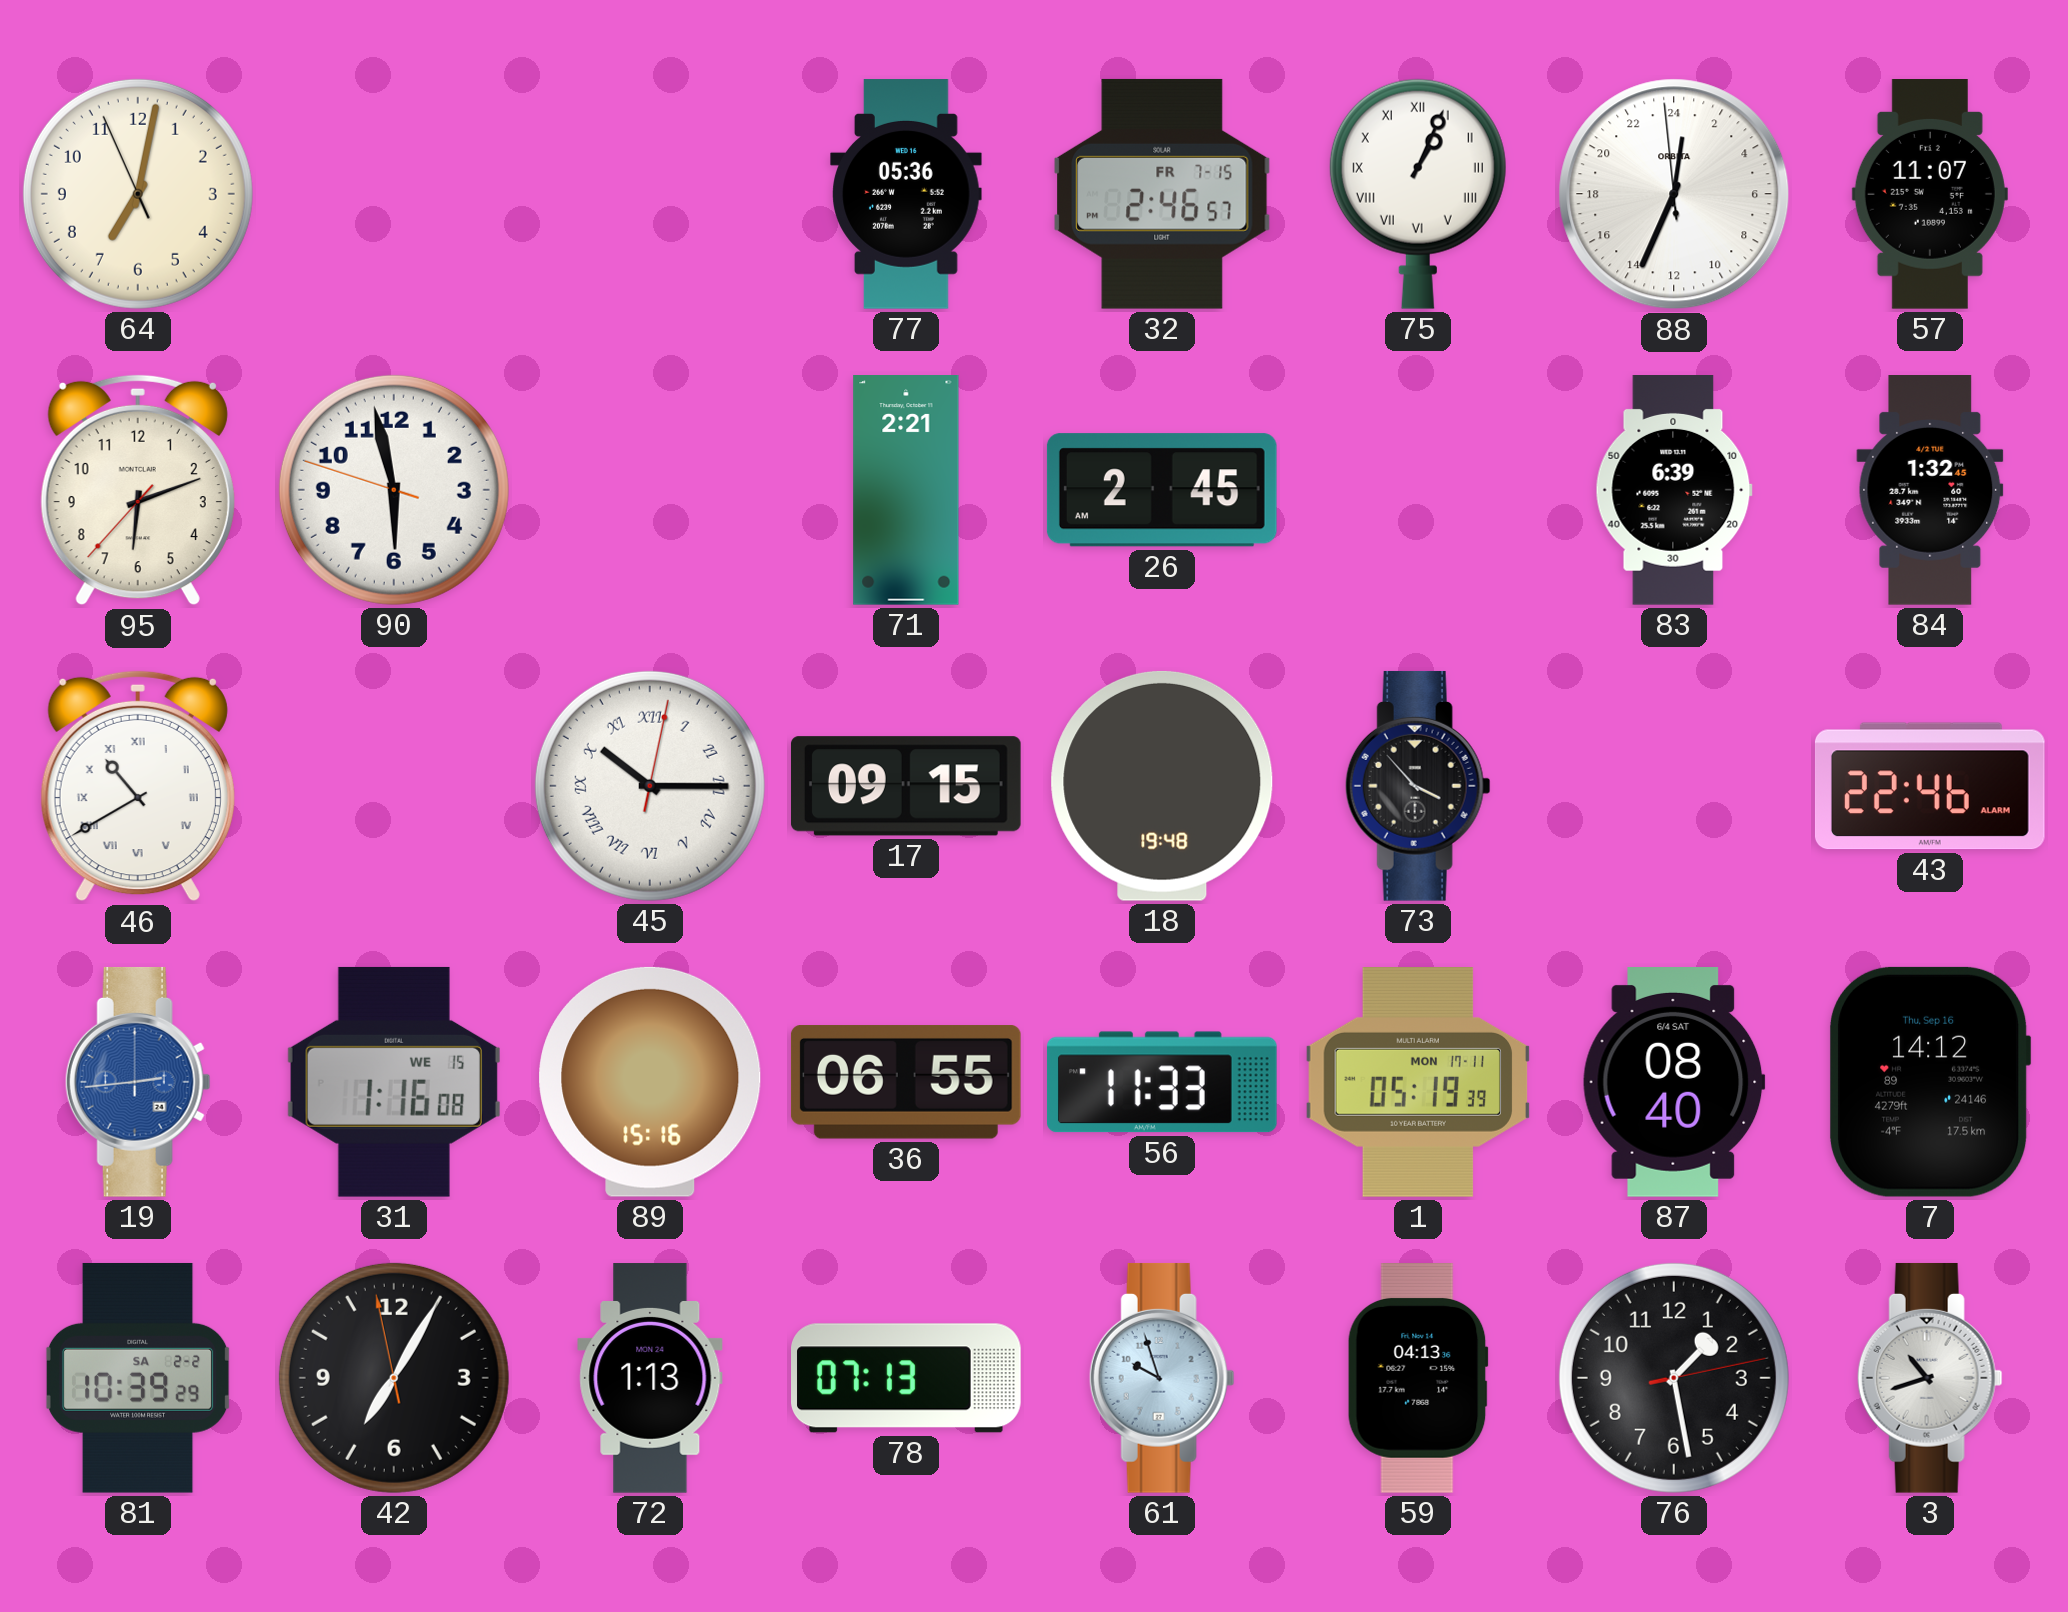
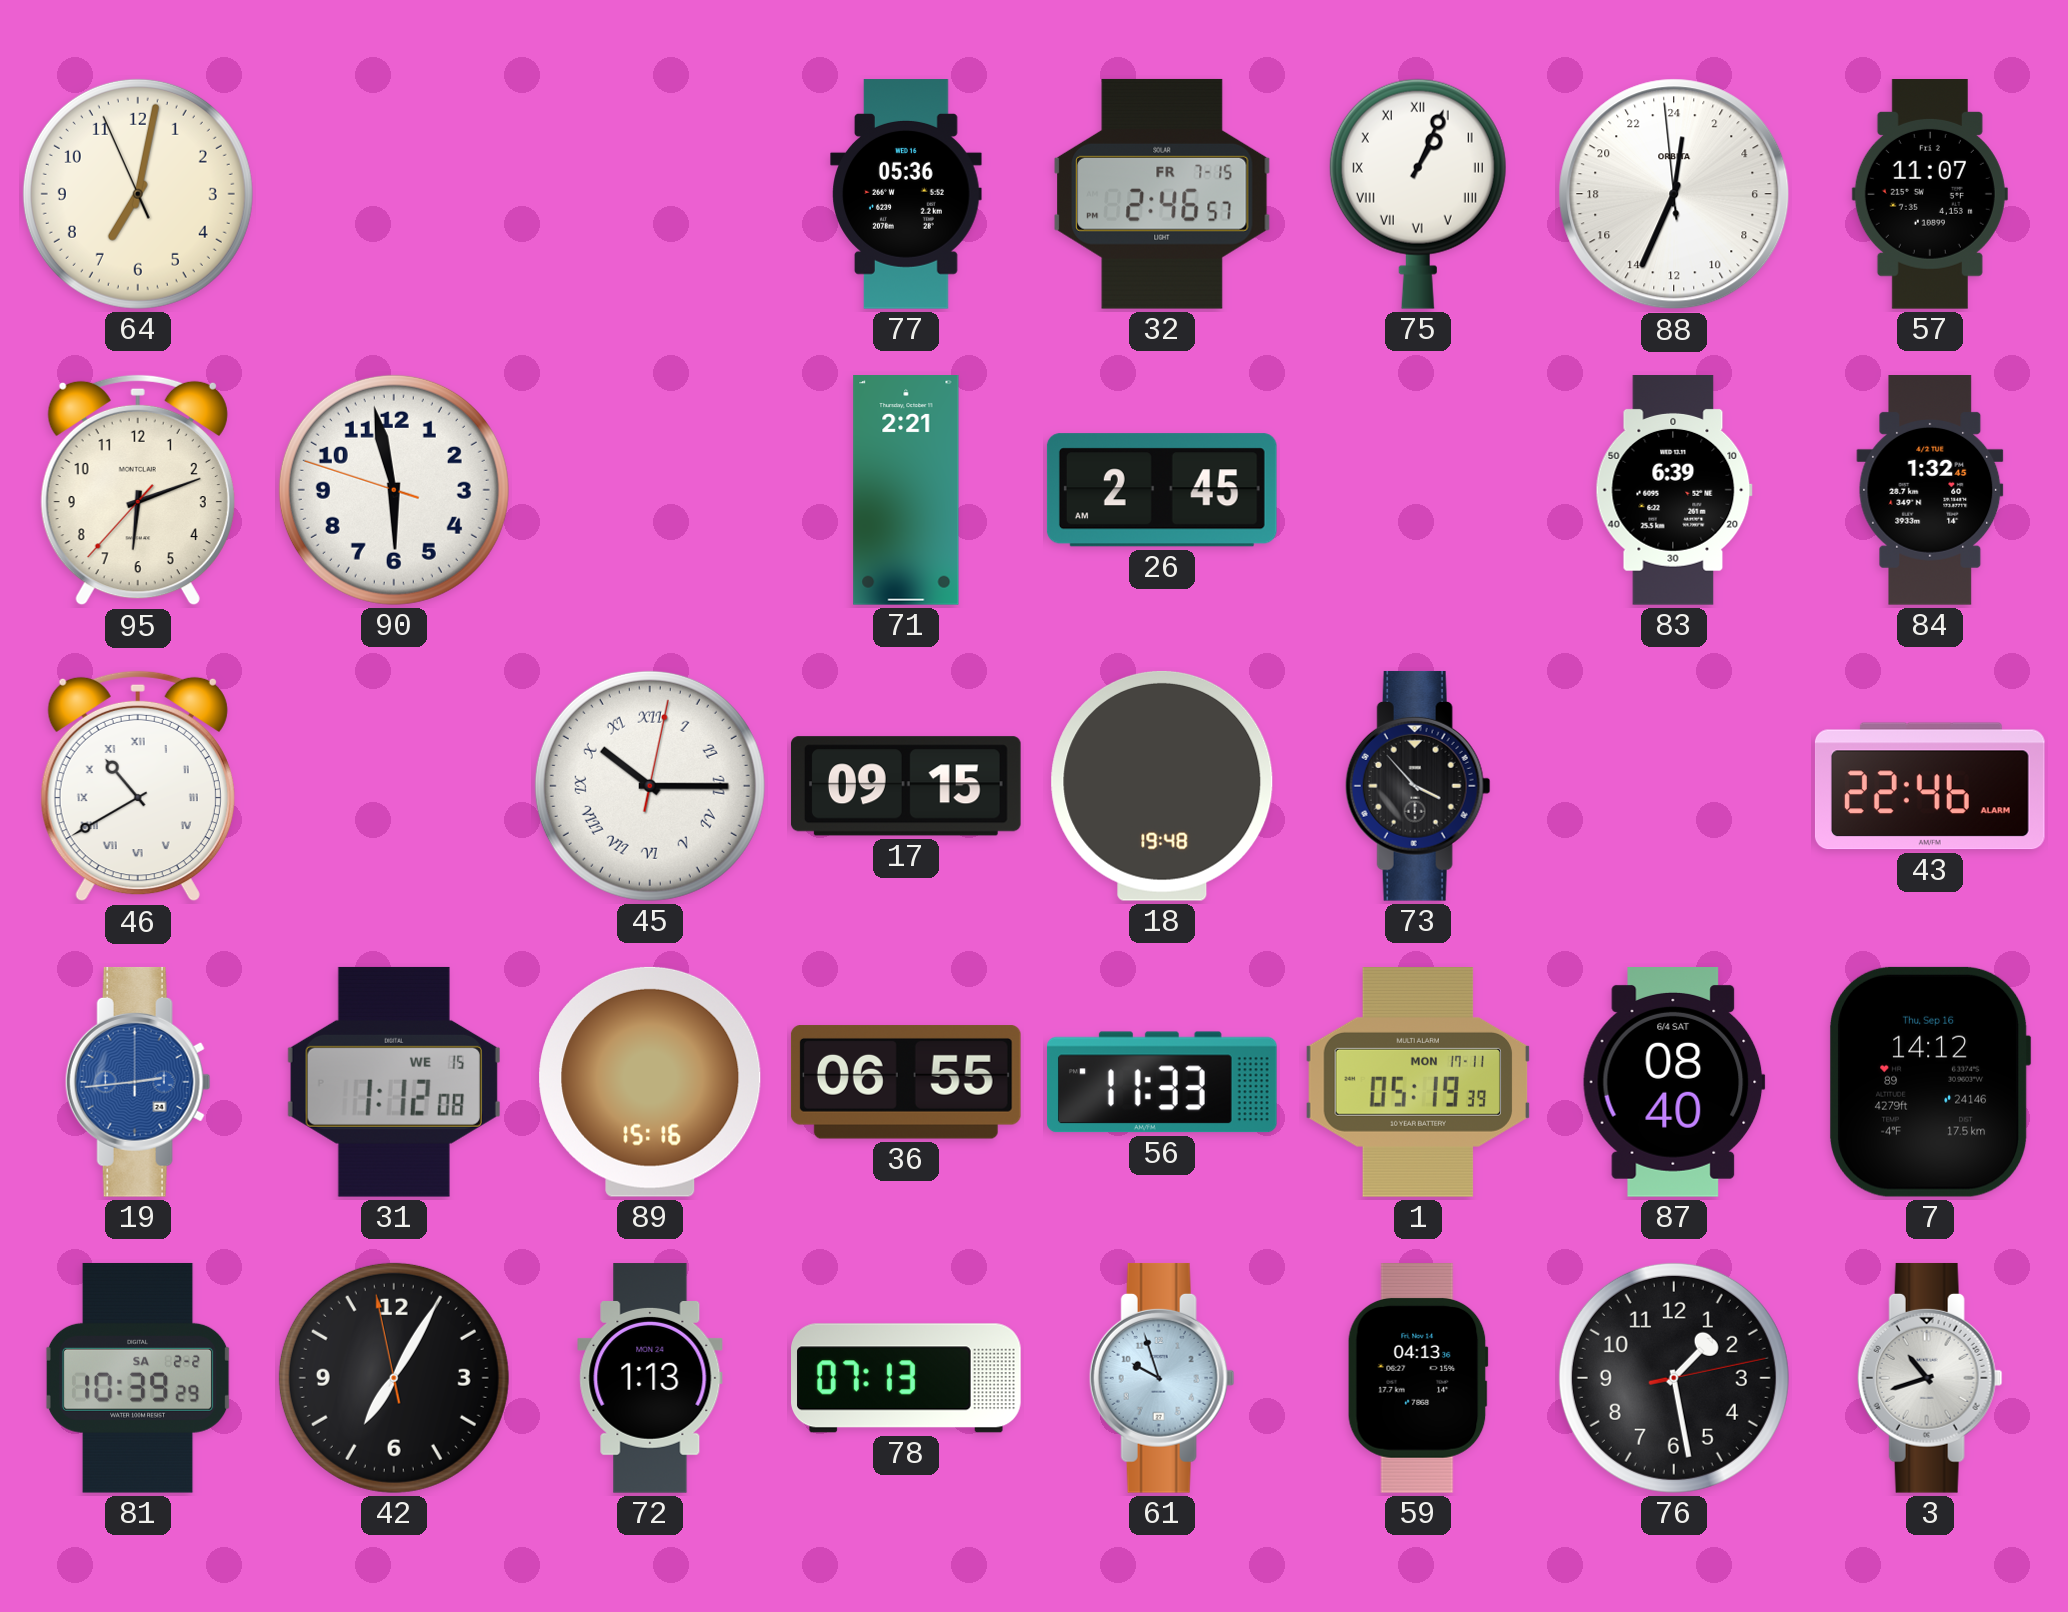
31: 1:16 -> 1:12
